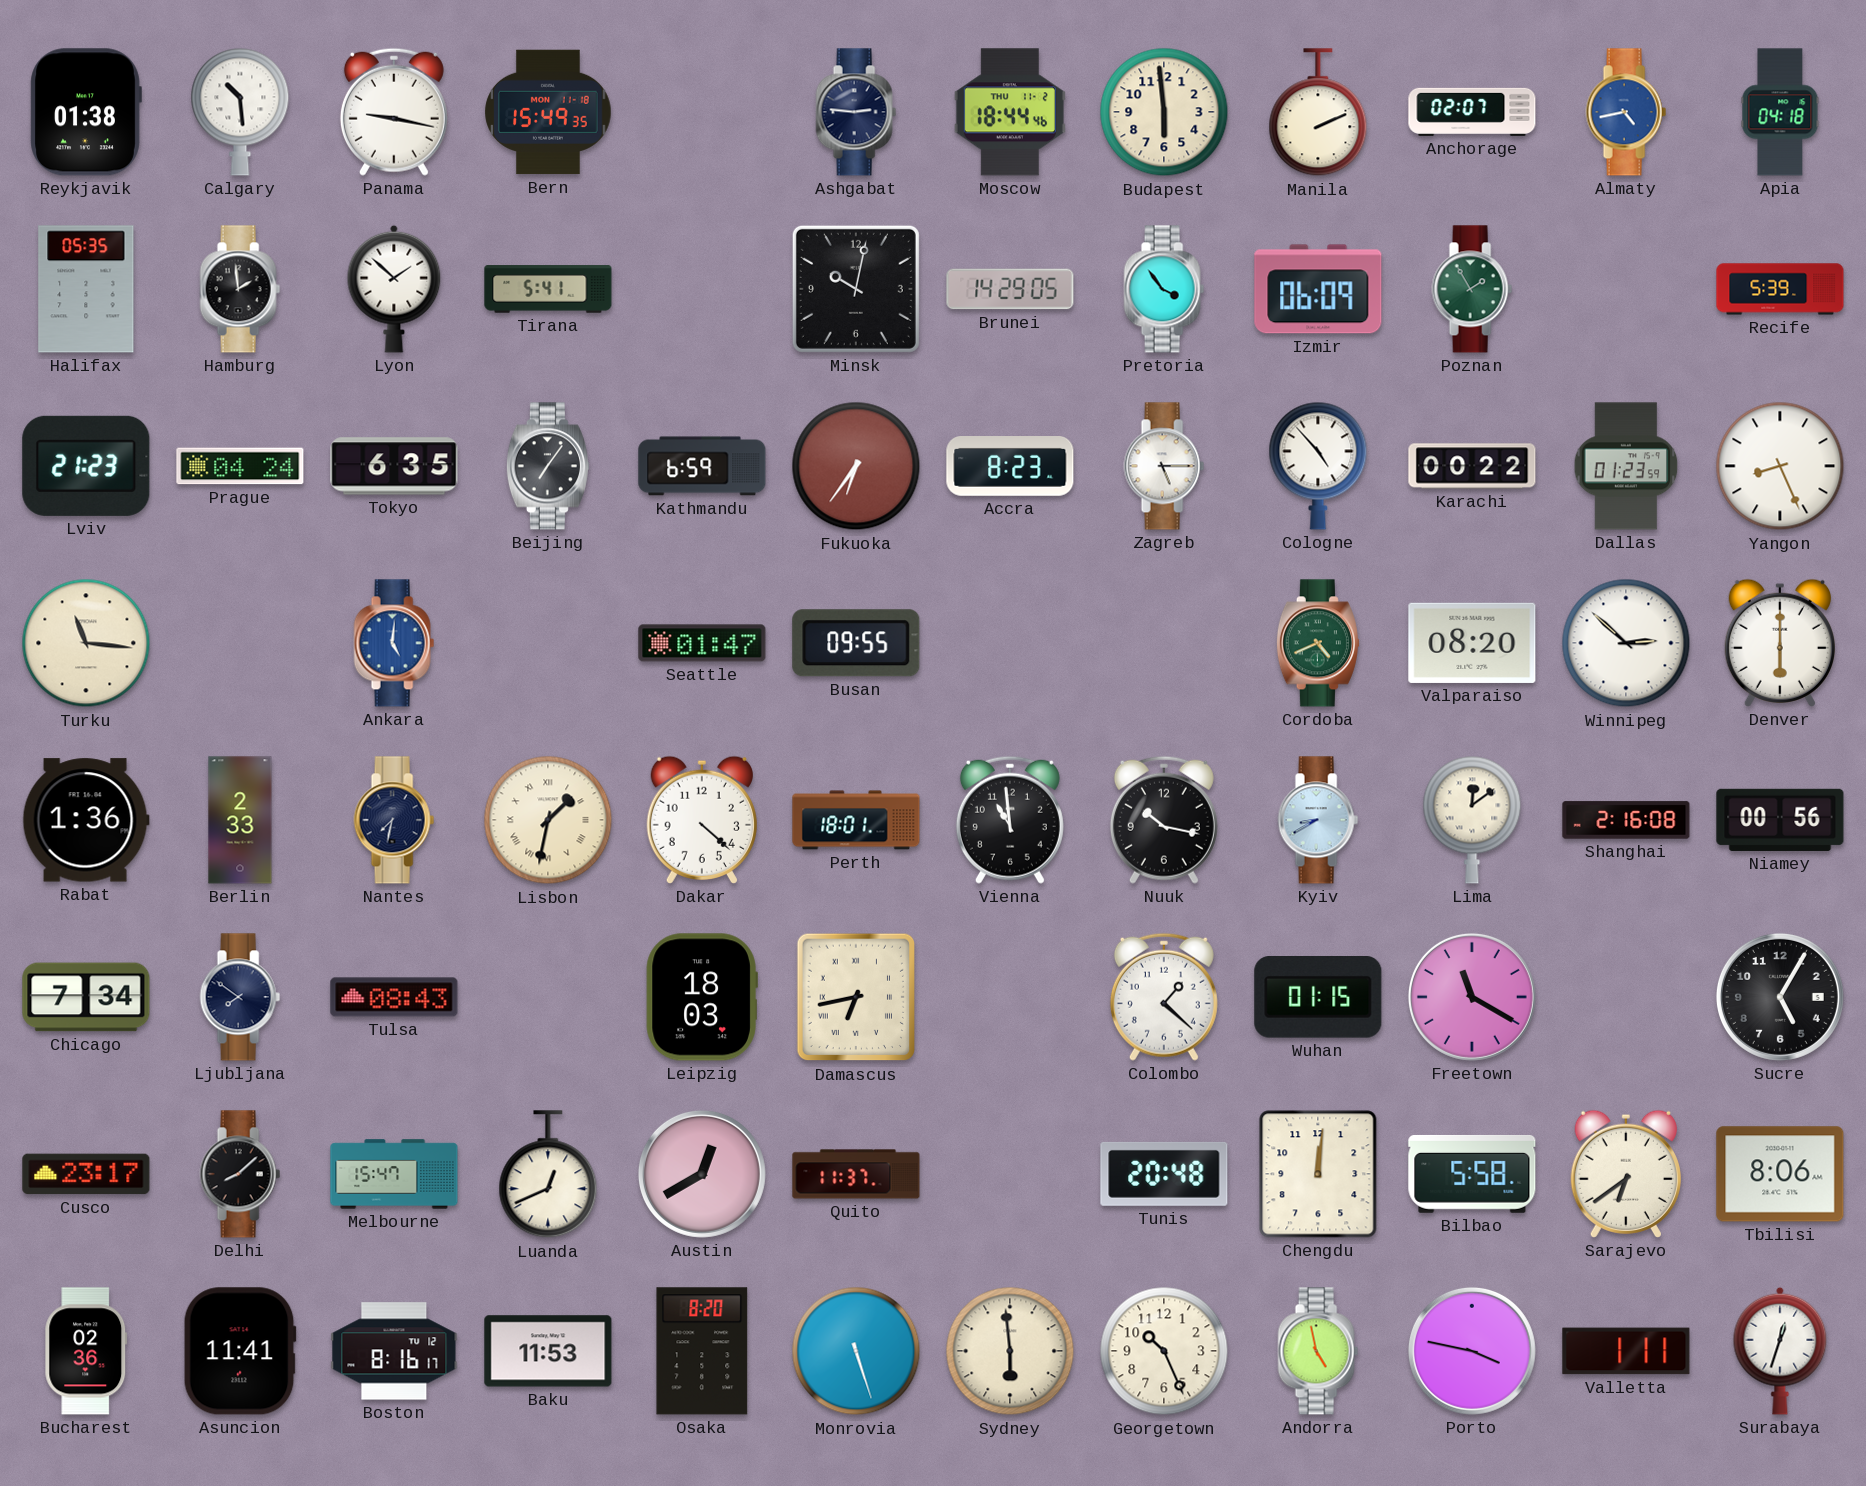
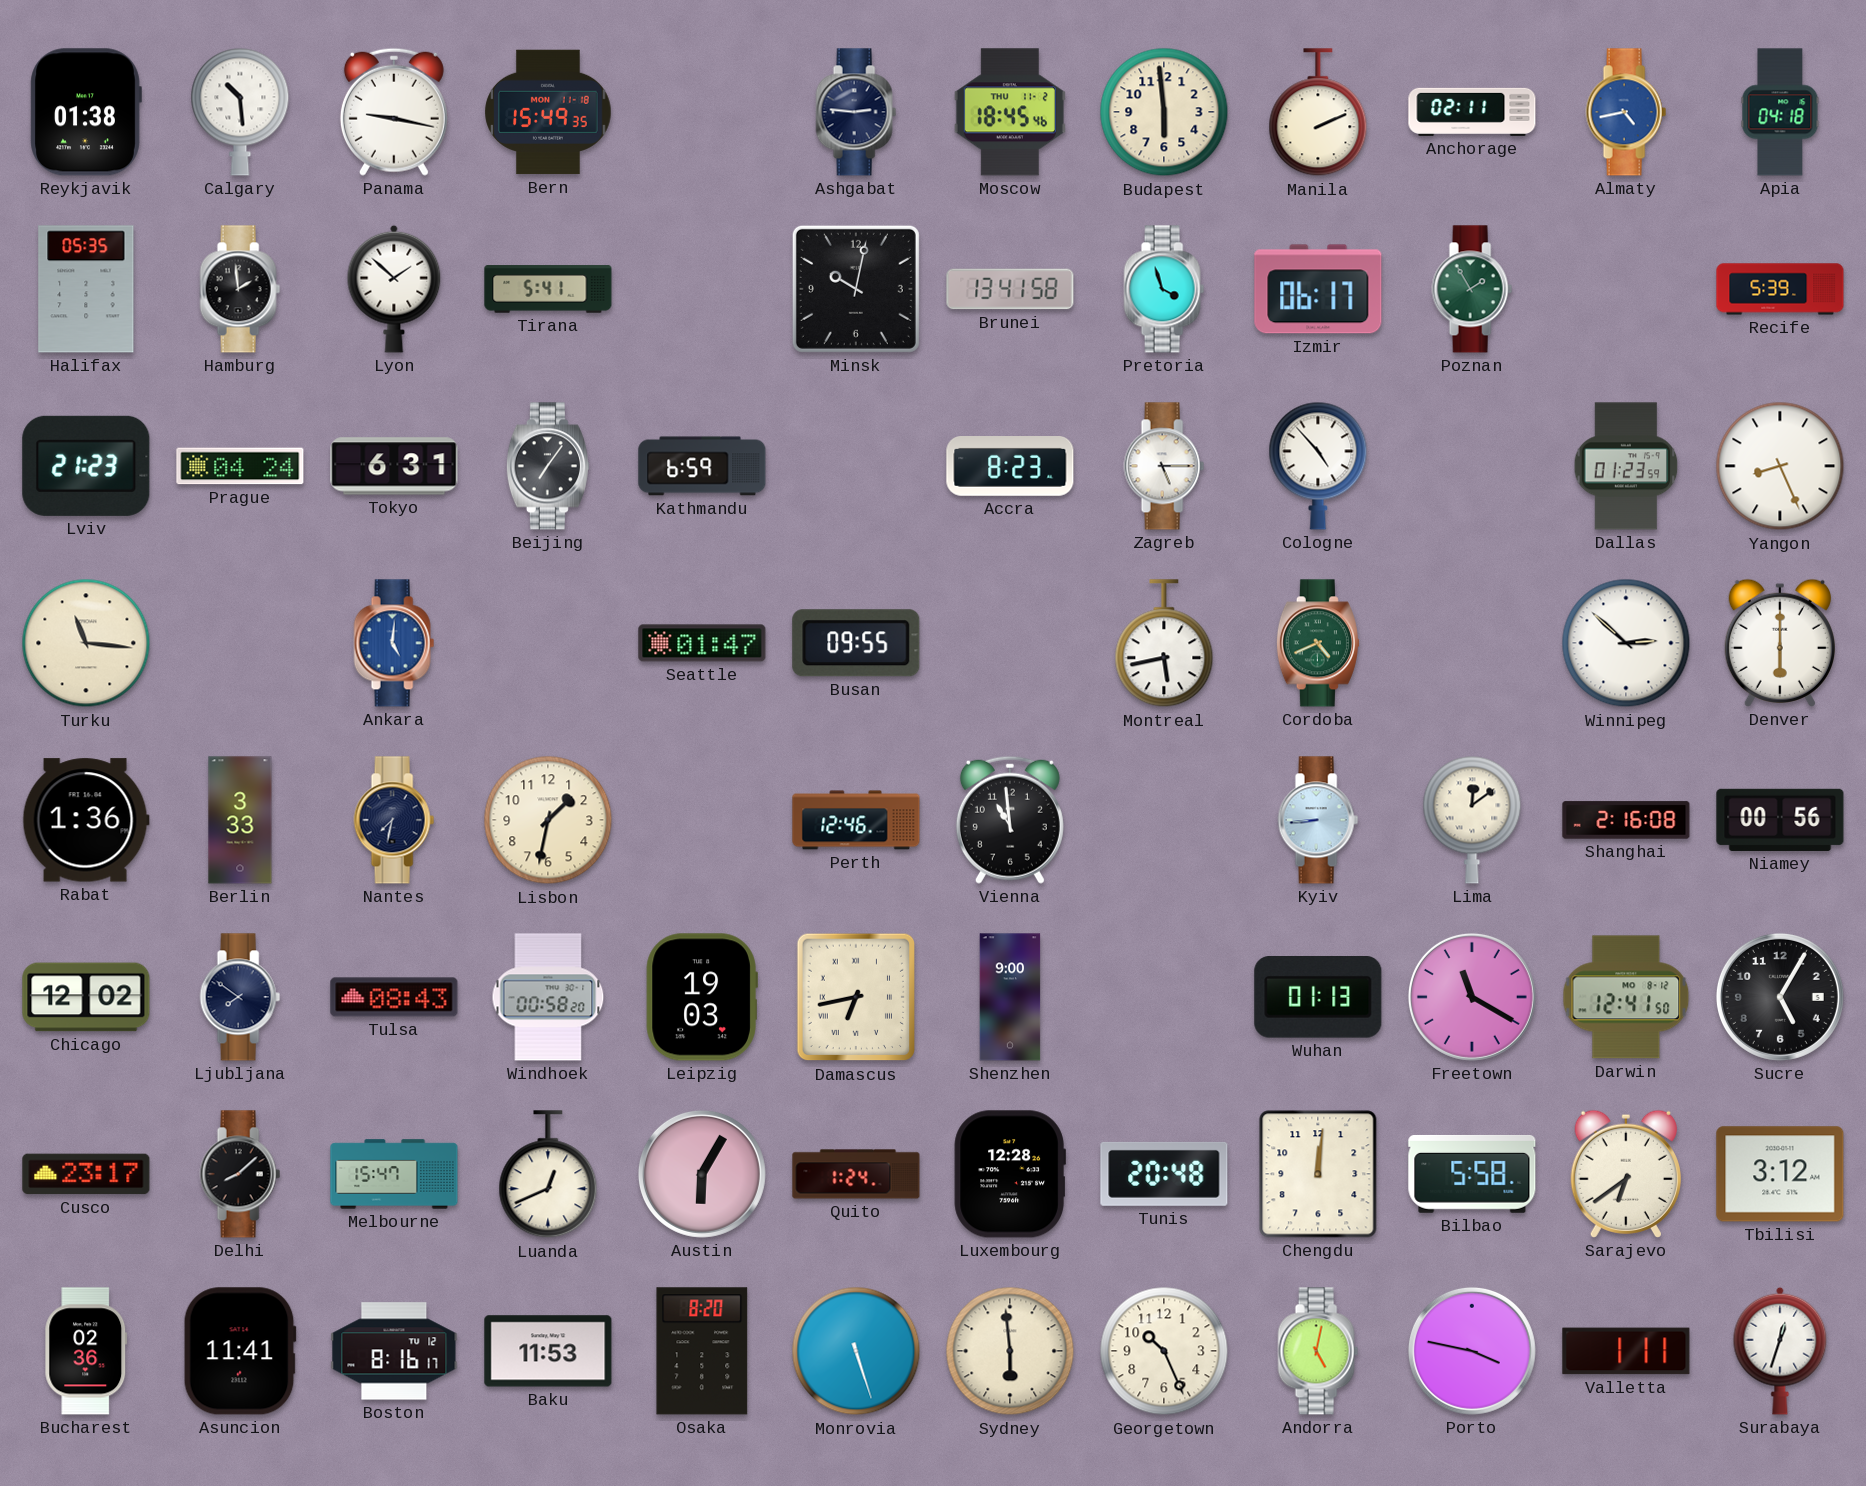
Moscow: 18:44 -> 18:45
Anchorage: 02:07 -> 02:11
Brunei: 14:29 -> 13:41
Pretoria: 3:54 -> 3:57
Izmir: 06:09 -> 06:17
Tokyo: 6:35 -> 6:31
Fukuoka: 6:36 -> none
Karachi: 00:22 -> none
Montreal: none -> 5:43
Valparaiso: 08:20 -> none
Berlin: 2:33 -> 3:33
Lisbon numerals: Roman -> Arabic
Dakar: 4:22 -> none
Perth: 18:01 -> 12:46
Nuuk: 10:17 -> none
Kyiv: 8:40 -> 8:44
Chicago: 7:34 -> 12:02
Windhoek: none -> 00:58
Leipzig: 18:03 -> 19:03
Shenzhen: none -> 9:00
Colombo: 1:22 -> none
Wuhan: 01:15 -> 01:13
Darwin: none -> 12:41
Austin: 12:40 -> 6:05
Quito: 11:37 -> 1:24
Luxembourg: none -> 12:28
Tbilisi: 8:06 -> 3:12
Andorra: 4:58 -> 5:02
